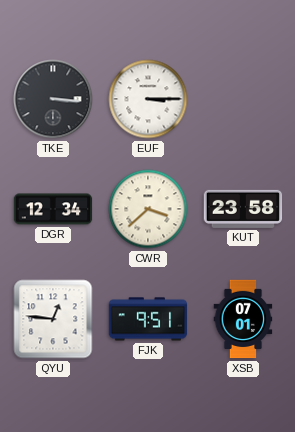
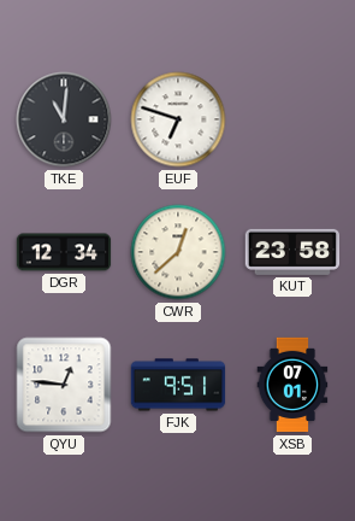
TKE: 3:16 -> 11:01
EUF: 3:15 -> 6:48
CWR: 3:38 -> 12:38
